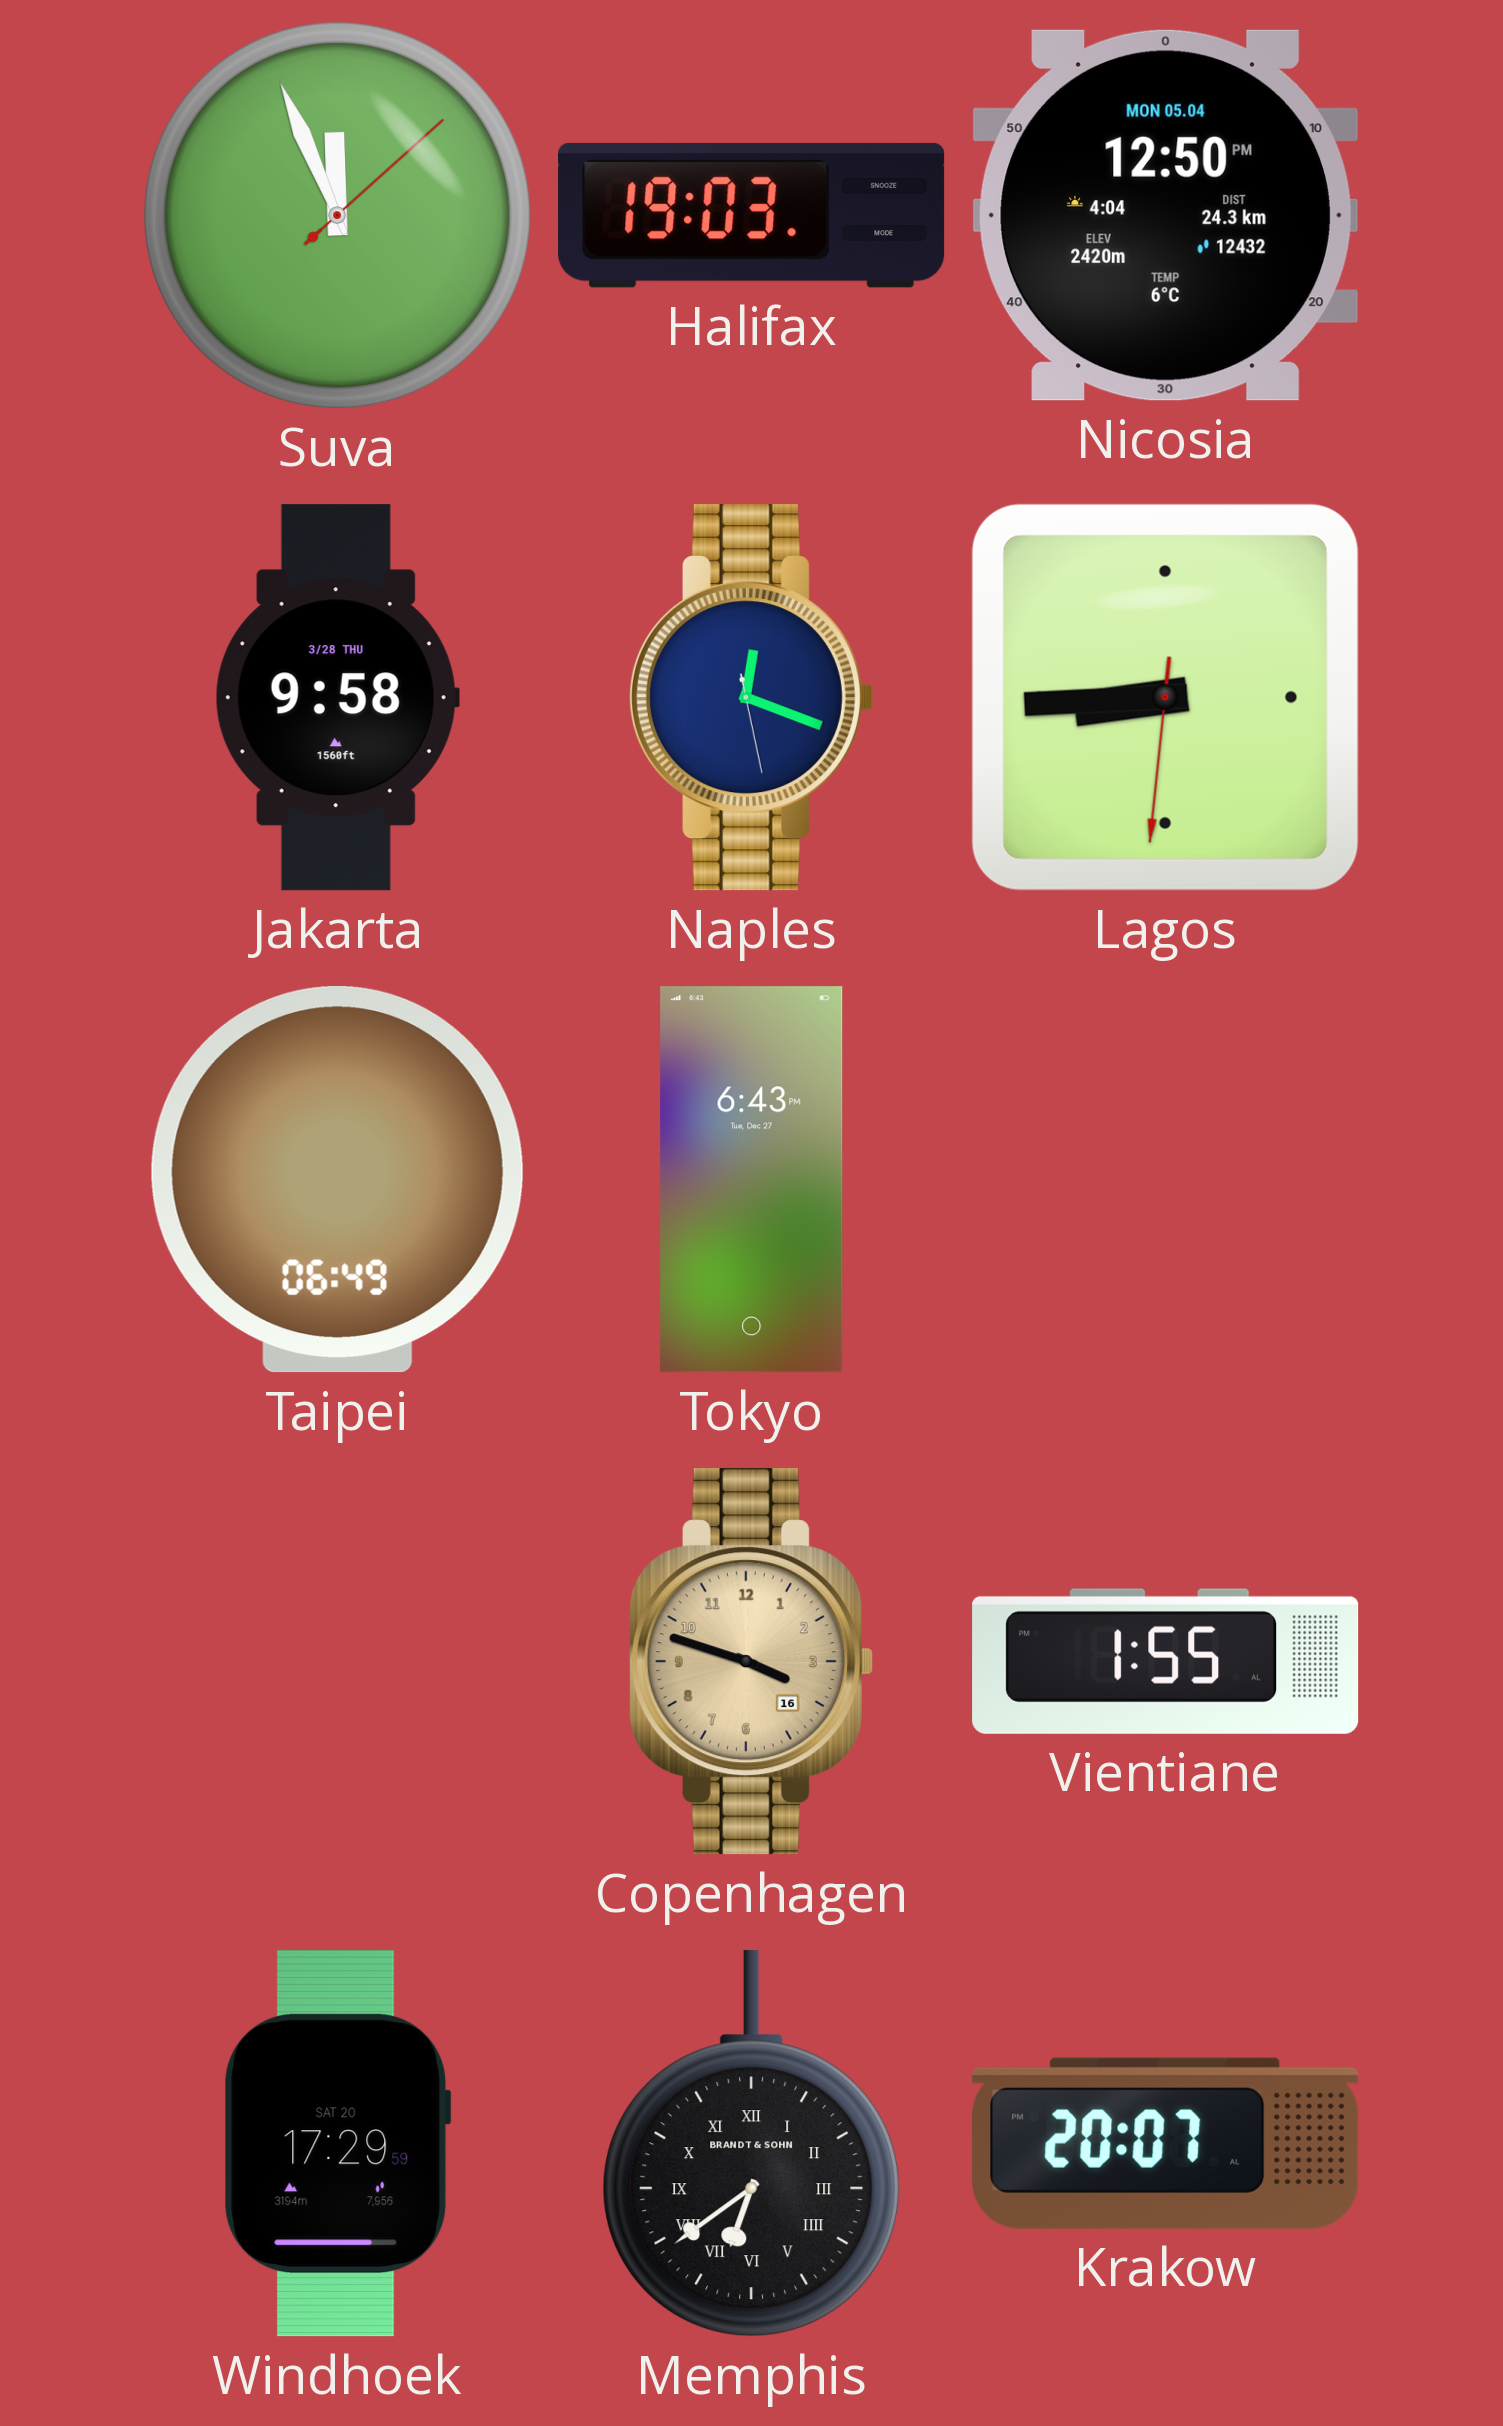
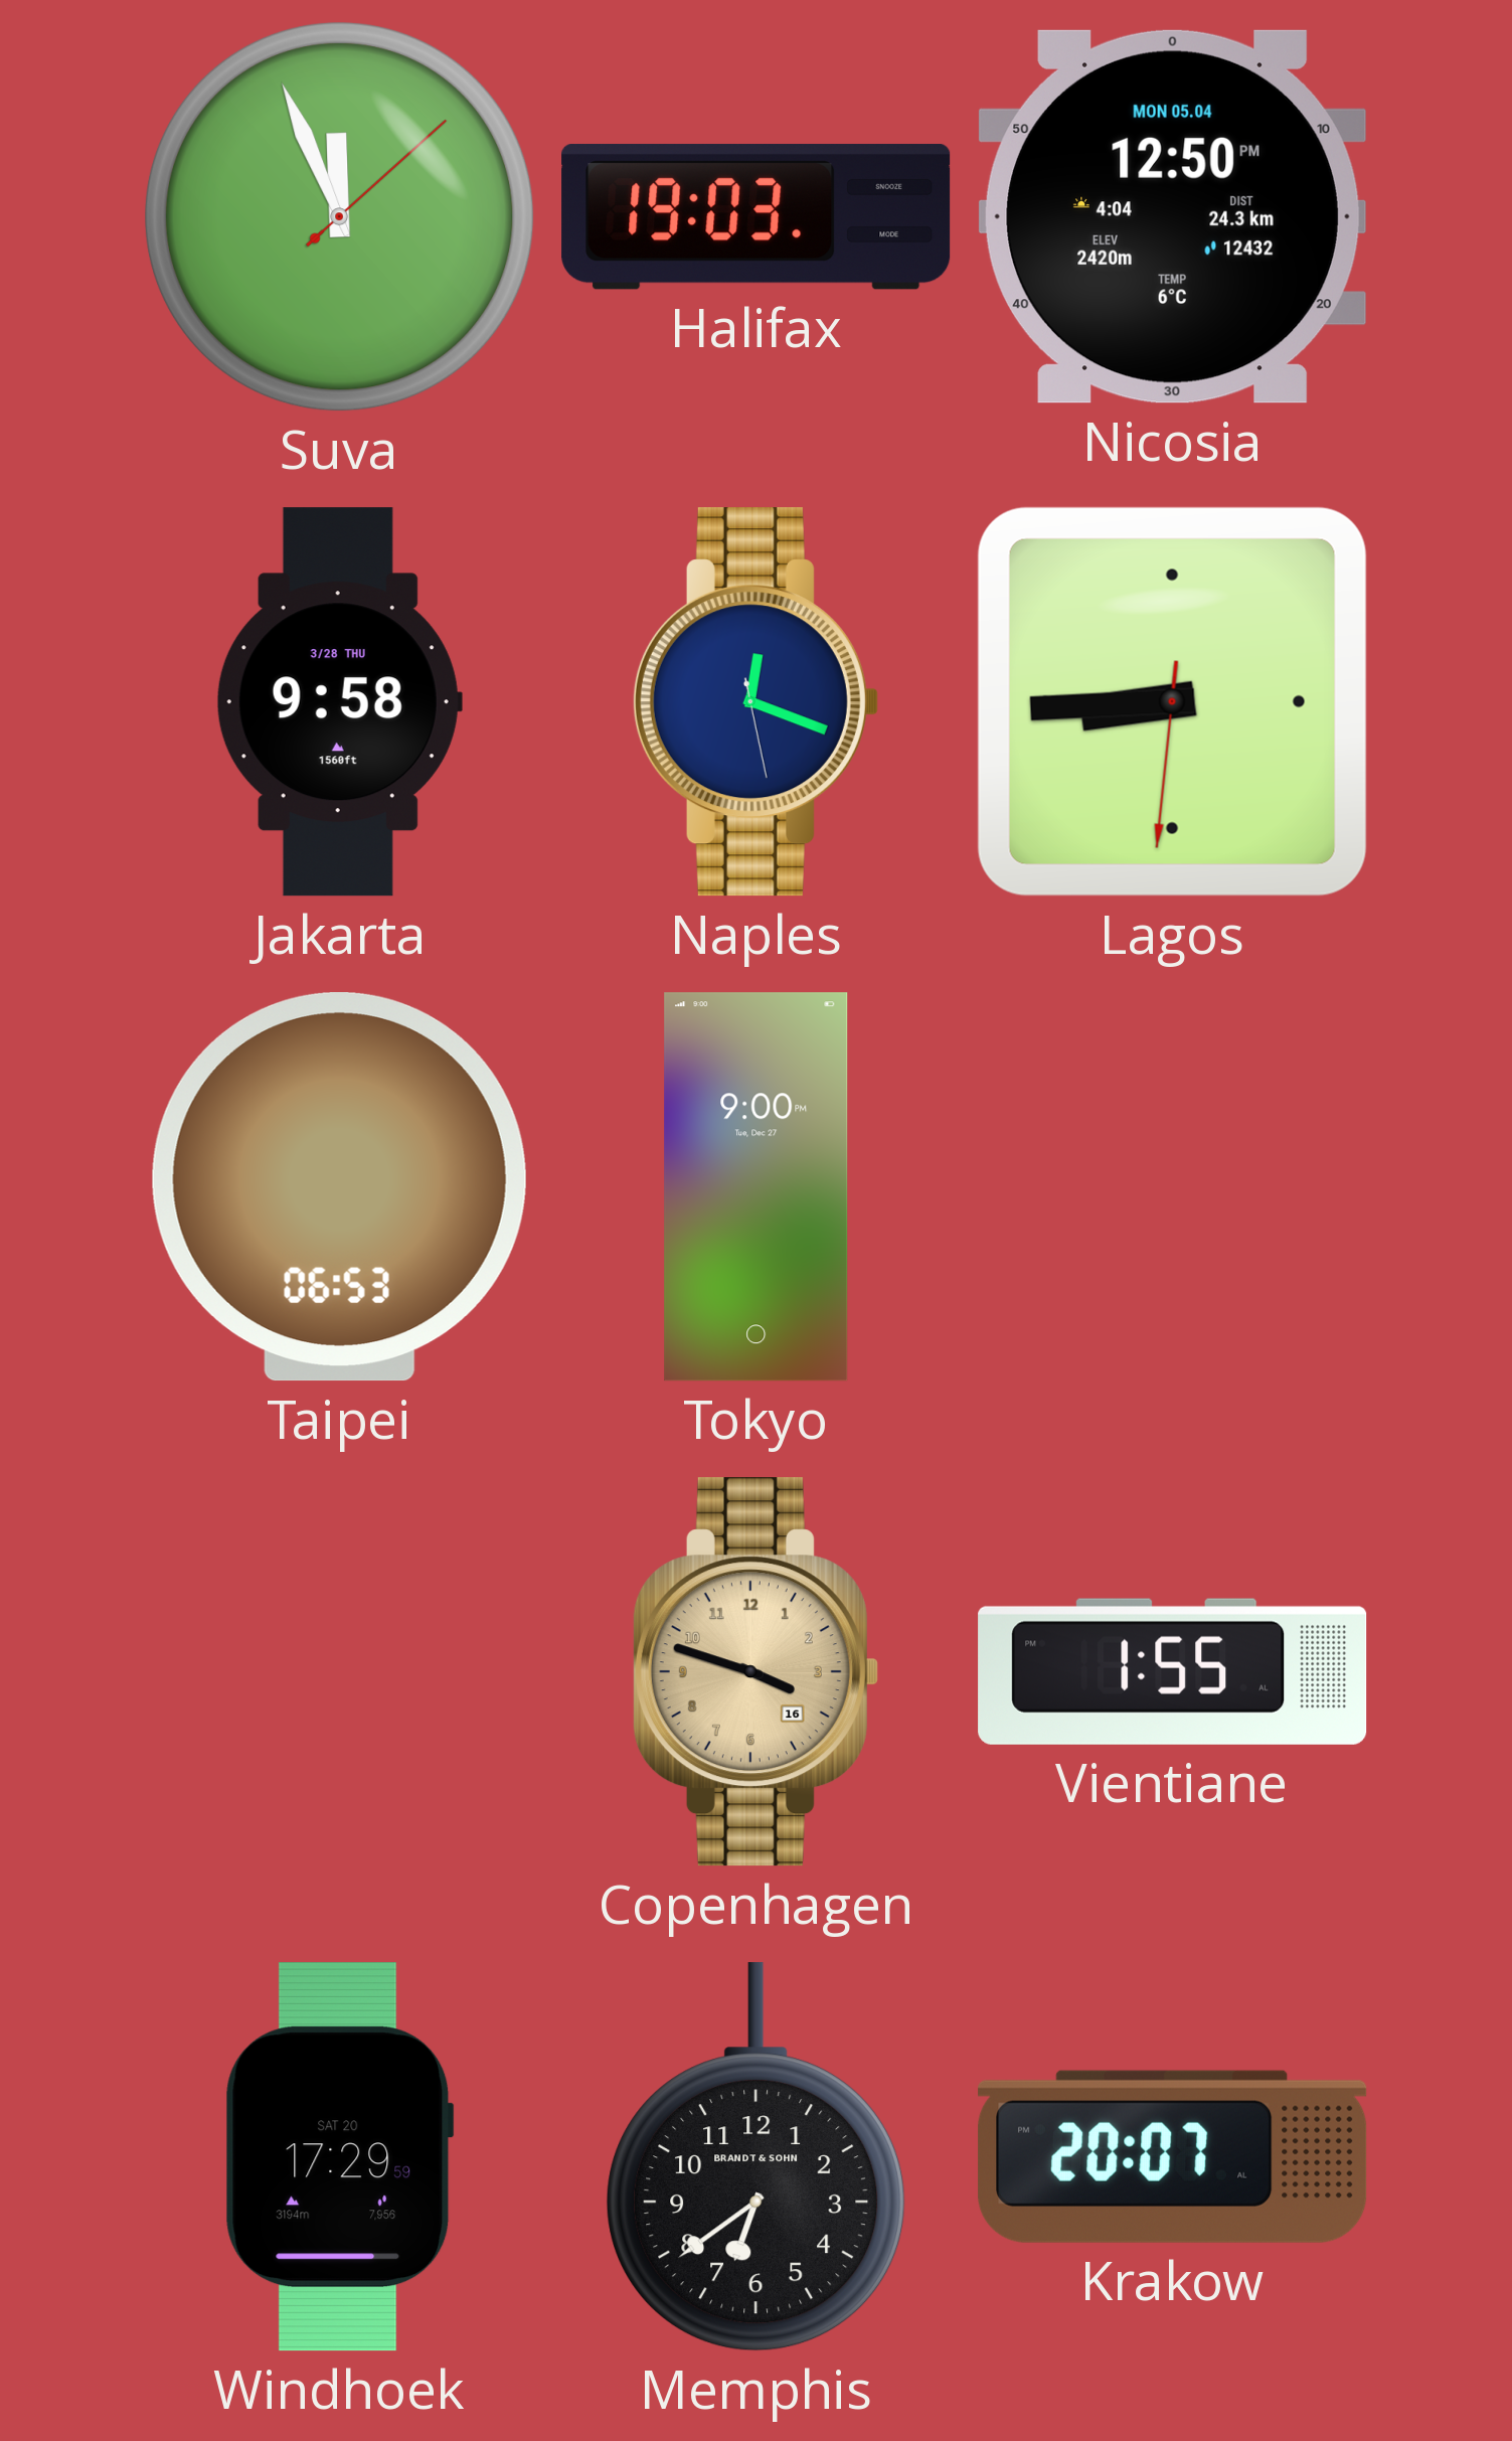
Taipei: 06:49 -> 06:53
Tokyo: 6:43 -> 9:00
Memphis numerals: Roman -> Arabic
